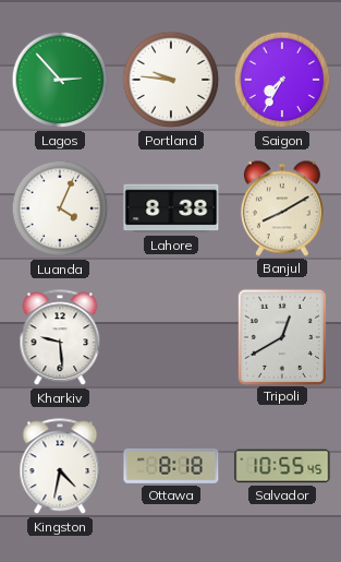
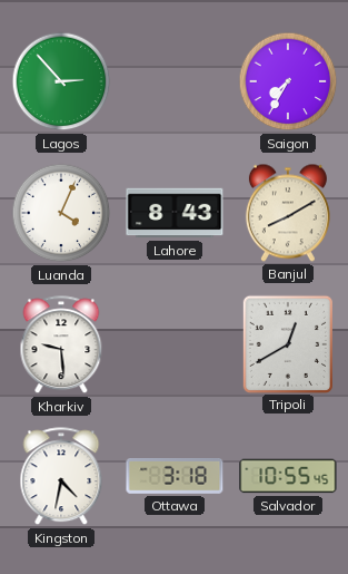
Portland: 9:46 -> none
Lahore: 8:38 -> 8:43
Ottawa: 8:18 -> 3:18
